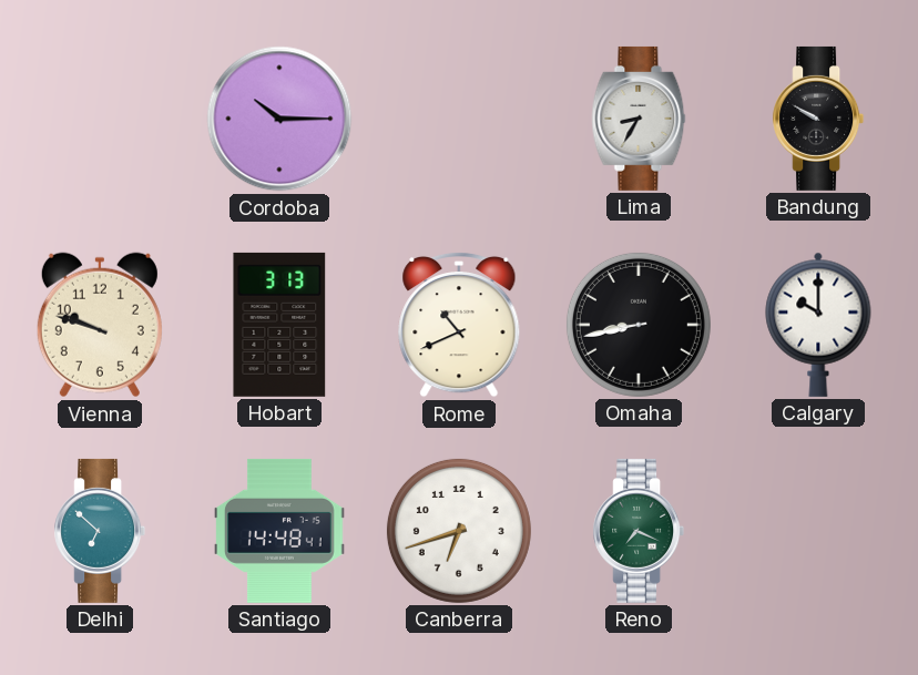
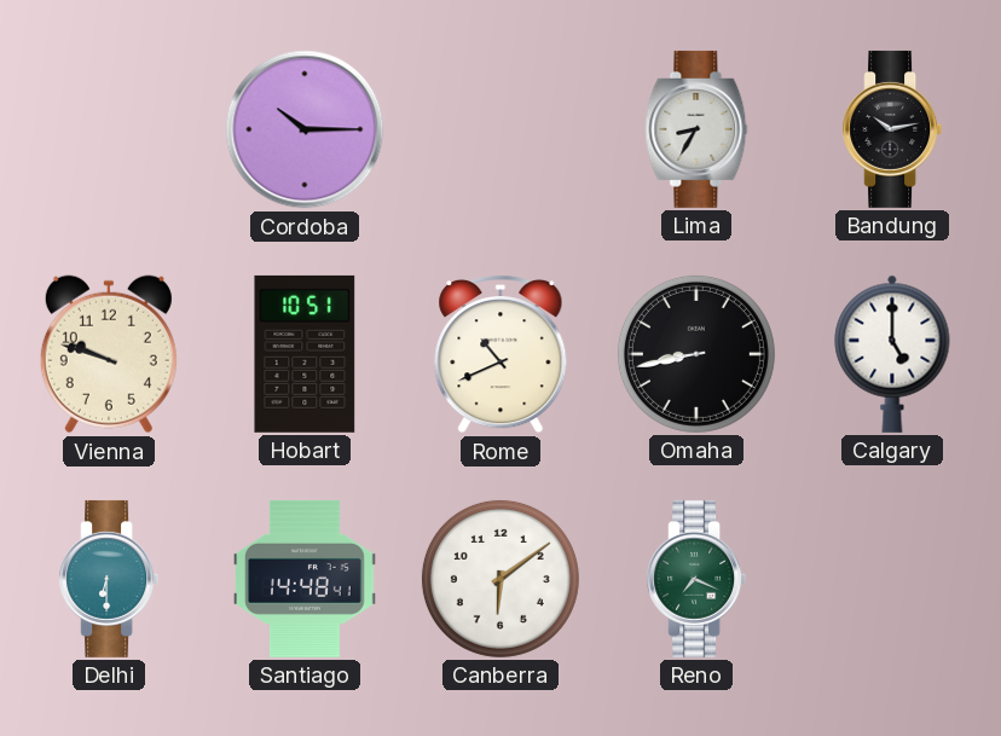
Bandung: 9:50 -> 10:13
Hobart: 3:13 -> 10:51
Calgary: 10:00 -> 5:00
Delhi: 6:52 -> 6:30
Canberra: 6:42 -> 6:09
